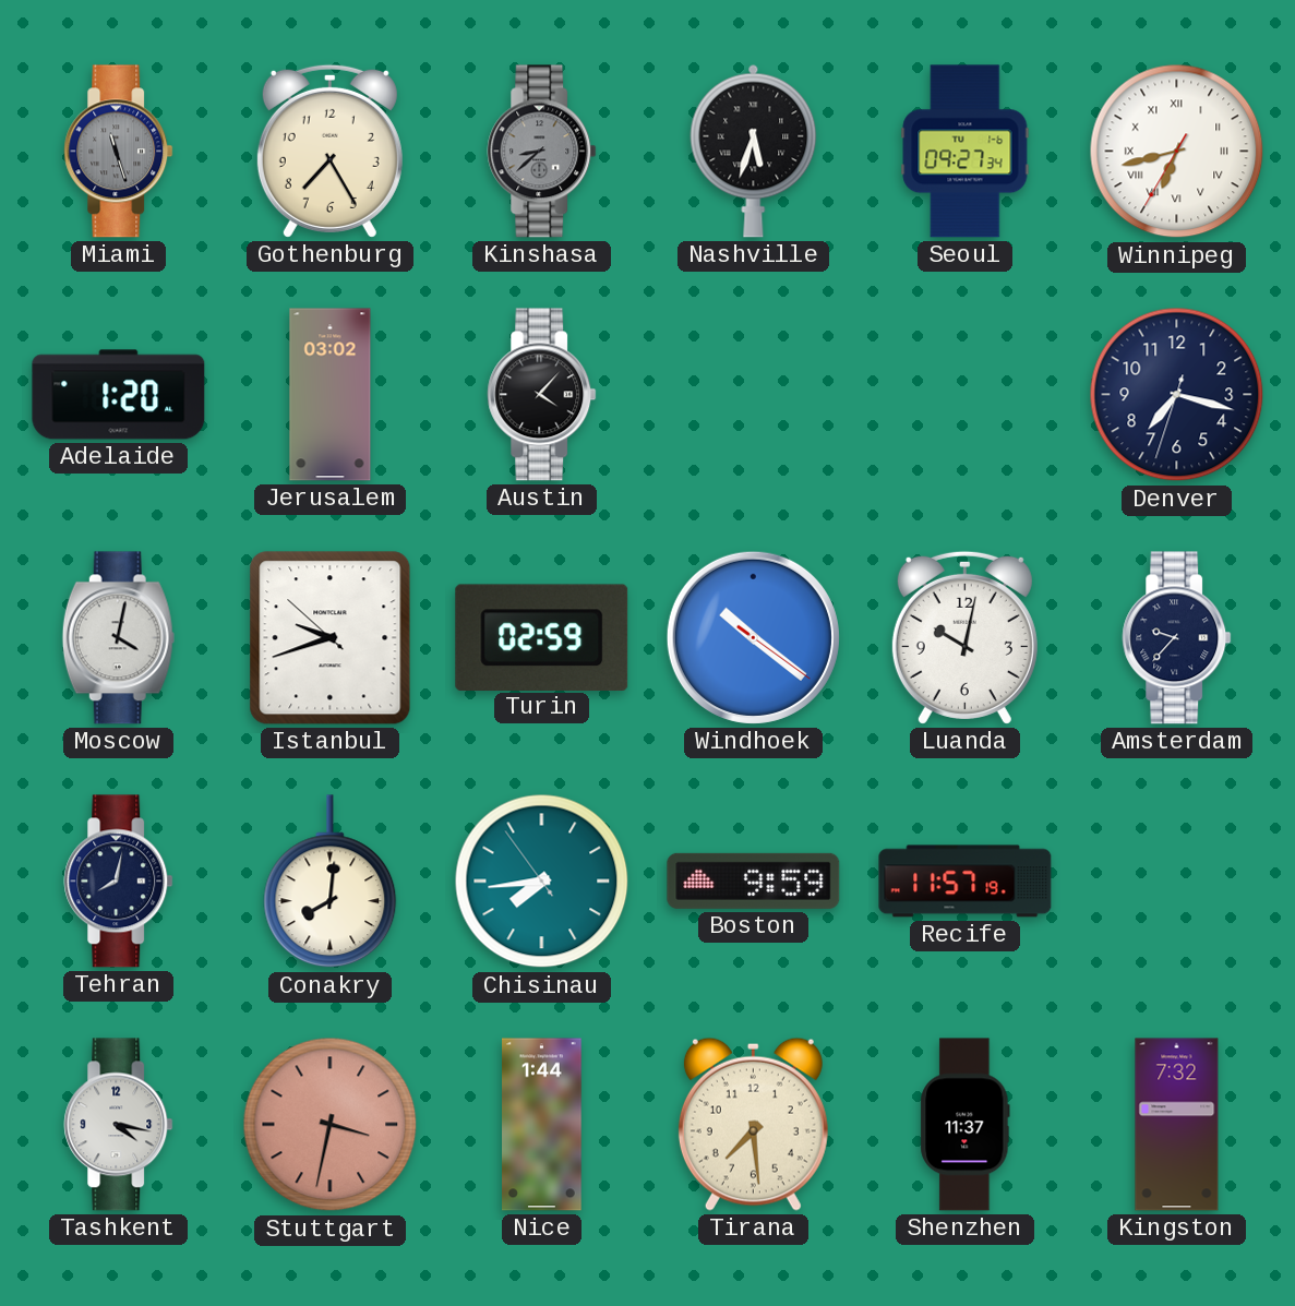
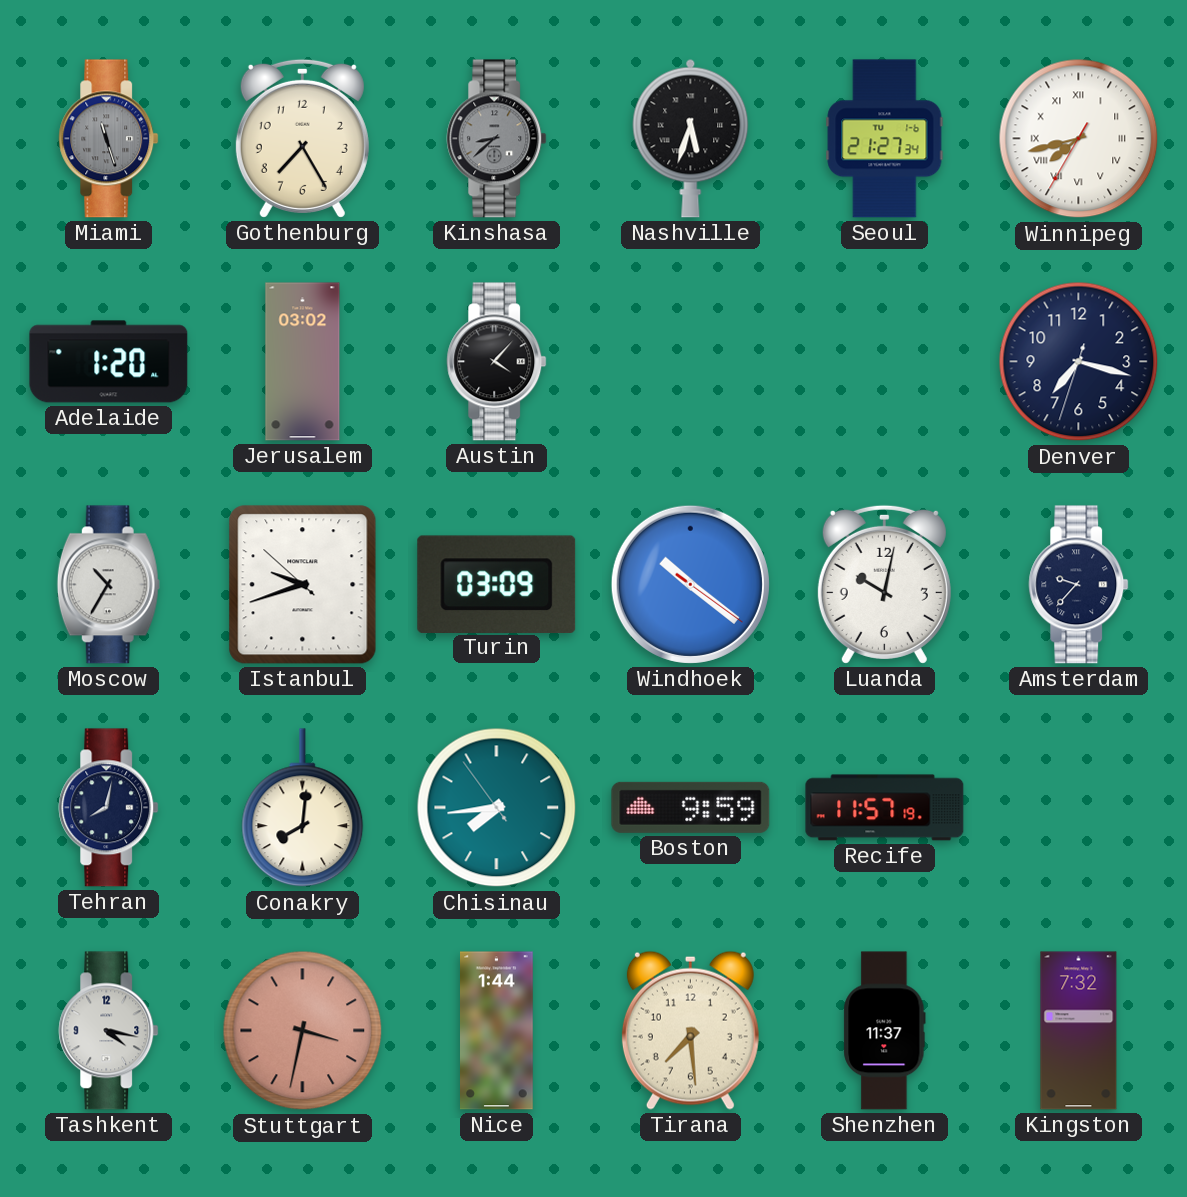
Seoul: 09:27 -> 21:27
Winnipeg: 6:42 -> 7:42
Moscow: 4:02 -> 10:35
Turin: 02:59 -> 03:09
